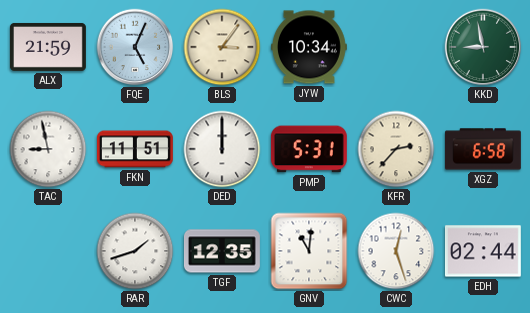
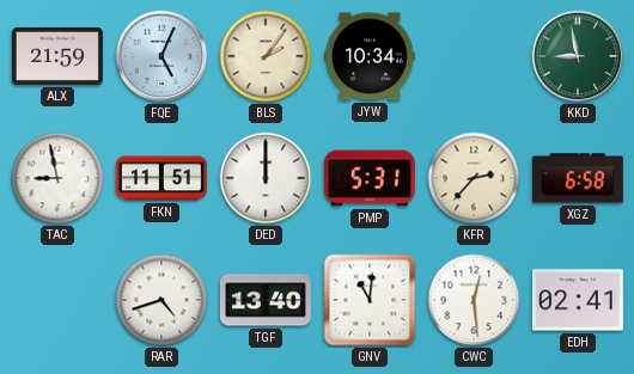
BLS: 3:06 -> 2:06
RAR: 1:42 -> 4:42
TGF: 12:35 -> 13:40
CWC: 12:27 -> 12:29
EDH: 02:44 -> 02:41
